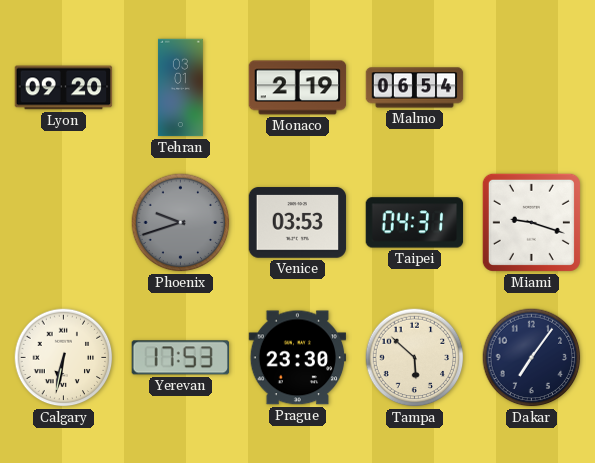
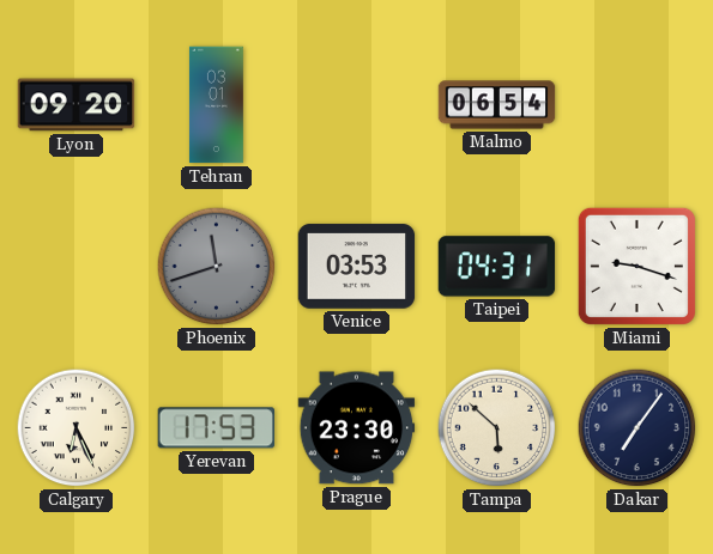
Monaco: 2:19 -> none
Phoenix: 9:42 -> 11:42
Calgary: 6:32 -> 6:26
